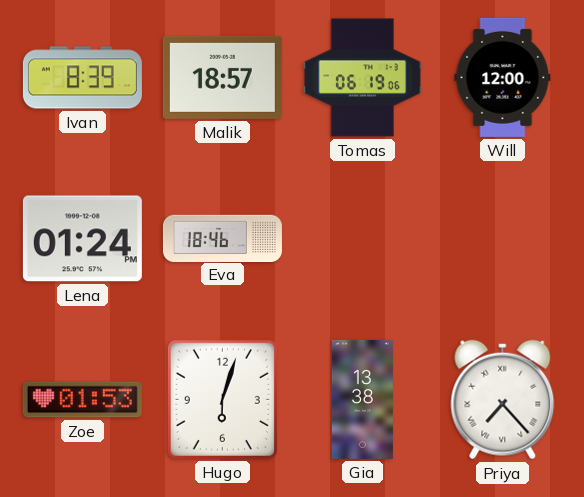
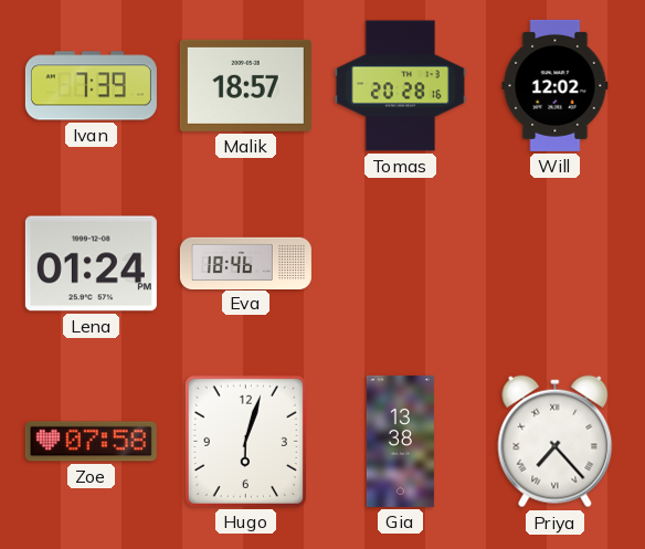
Ivan: 8:39 -> 7:39
Tomas: 06:19 -> 20:28
Will: 12:00 -> 12:02
Zoe: 01:53 -> 07:58
